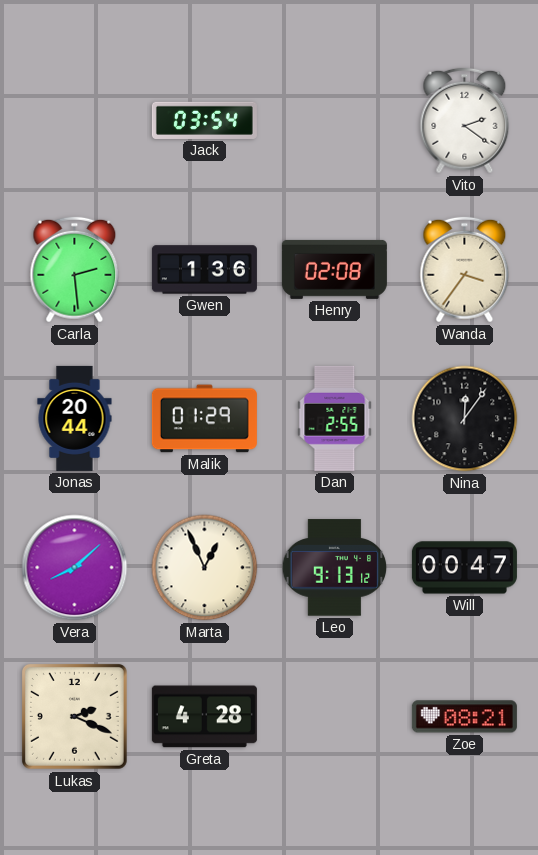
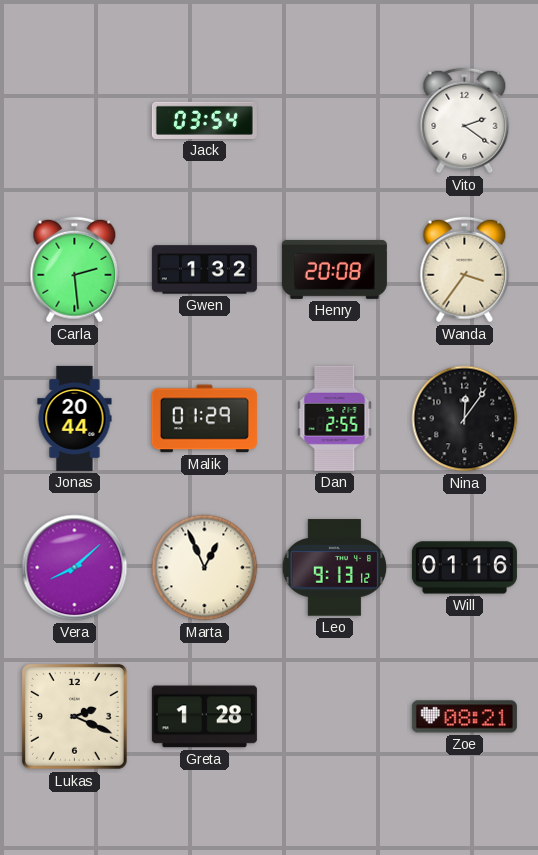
Gwen: 1:36 -> 1:32
Henry: 02:08 -> 20:08
Will: 00:47 -> 01:16
Greta: 4:28 -> 1:28
